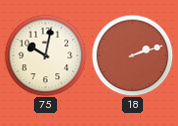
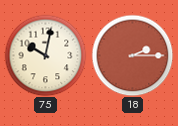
18: 2:12 -> 2:15
